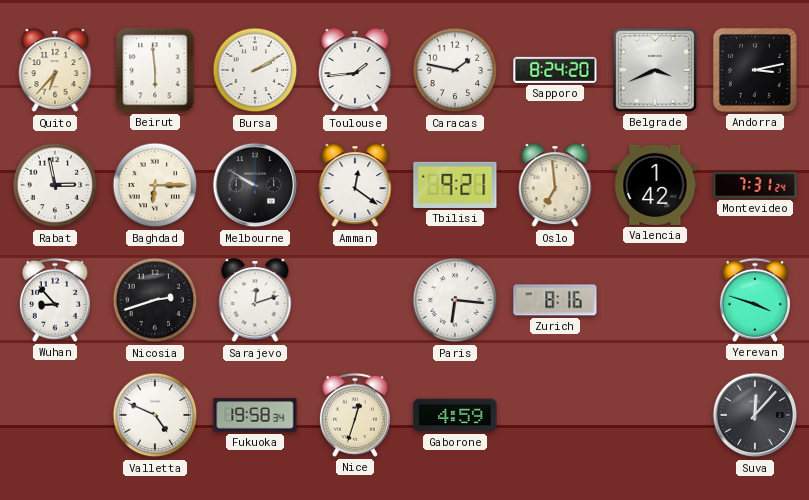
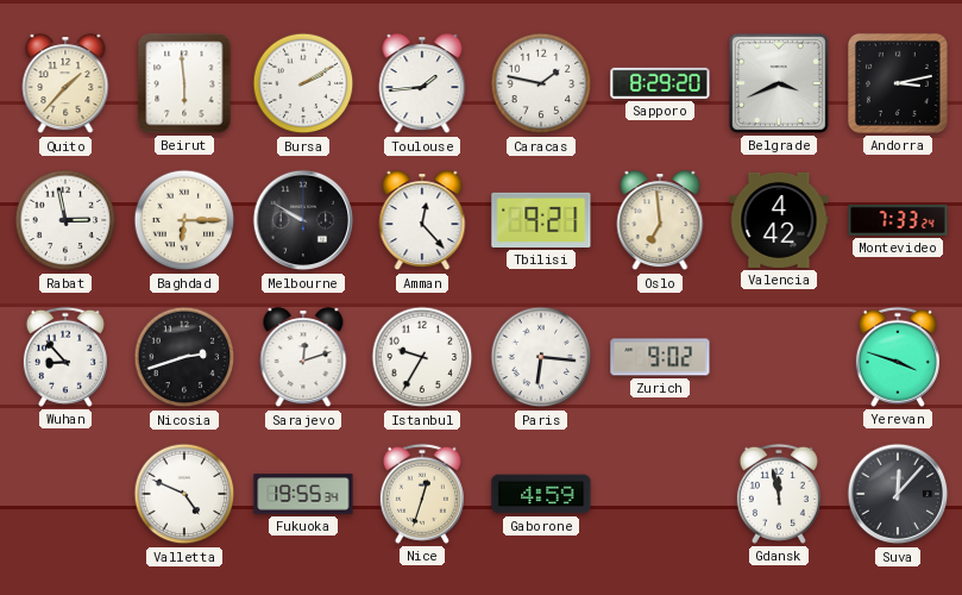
Quito: 6:37 -> 1:37
Sapporo: 8:24 -> 8:29
Amman: 12:21 -> 12:23
Valencia: 1:42 -> 4:42
Montevideo: 7:31 -> 7:33
Istanbul: none -> 9:35
Zurich: 8:16 -> 9:02
Fukuoka: 19:58 -> 19:55
Gdansk: none -> 11:58
